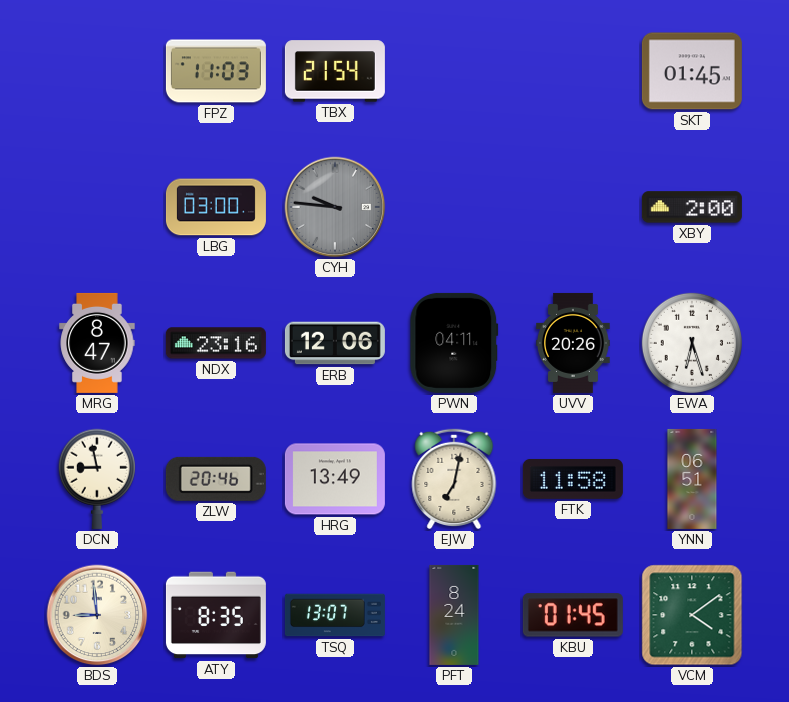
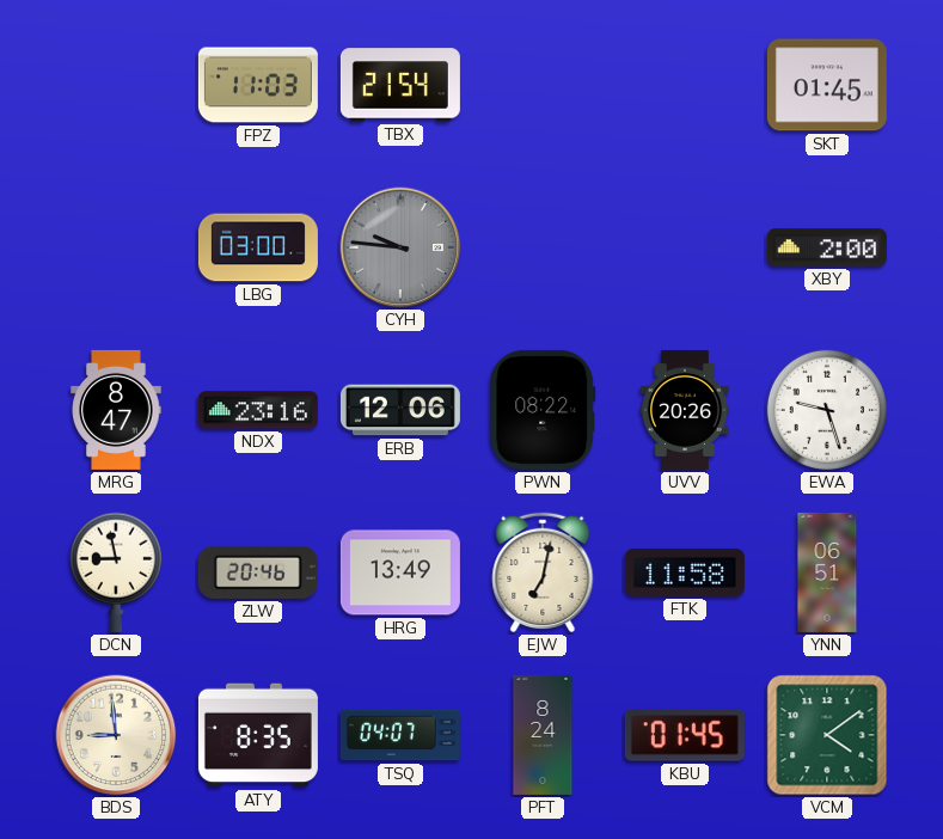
PWN: 04:11 -> 08:22
EWA: 6:27 -> 9:27
TSQ: 13:07 -> 04:07
